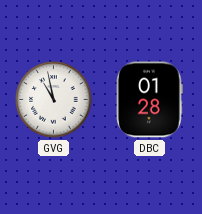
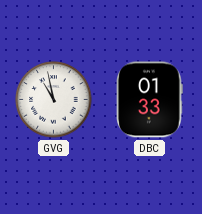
DBC: 01:28 -> 01:33
